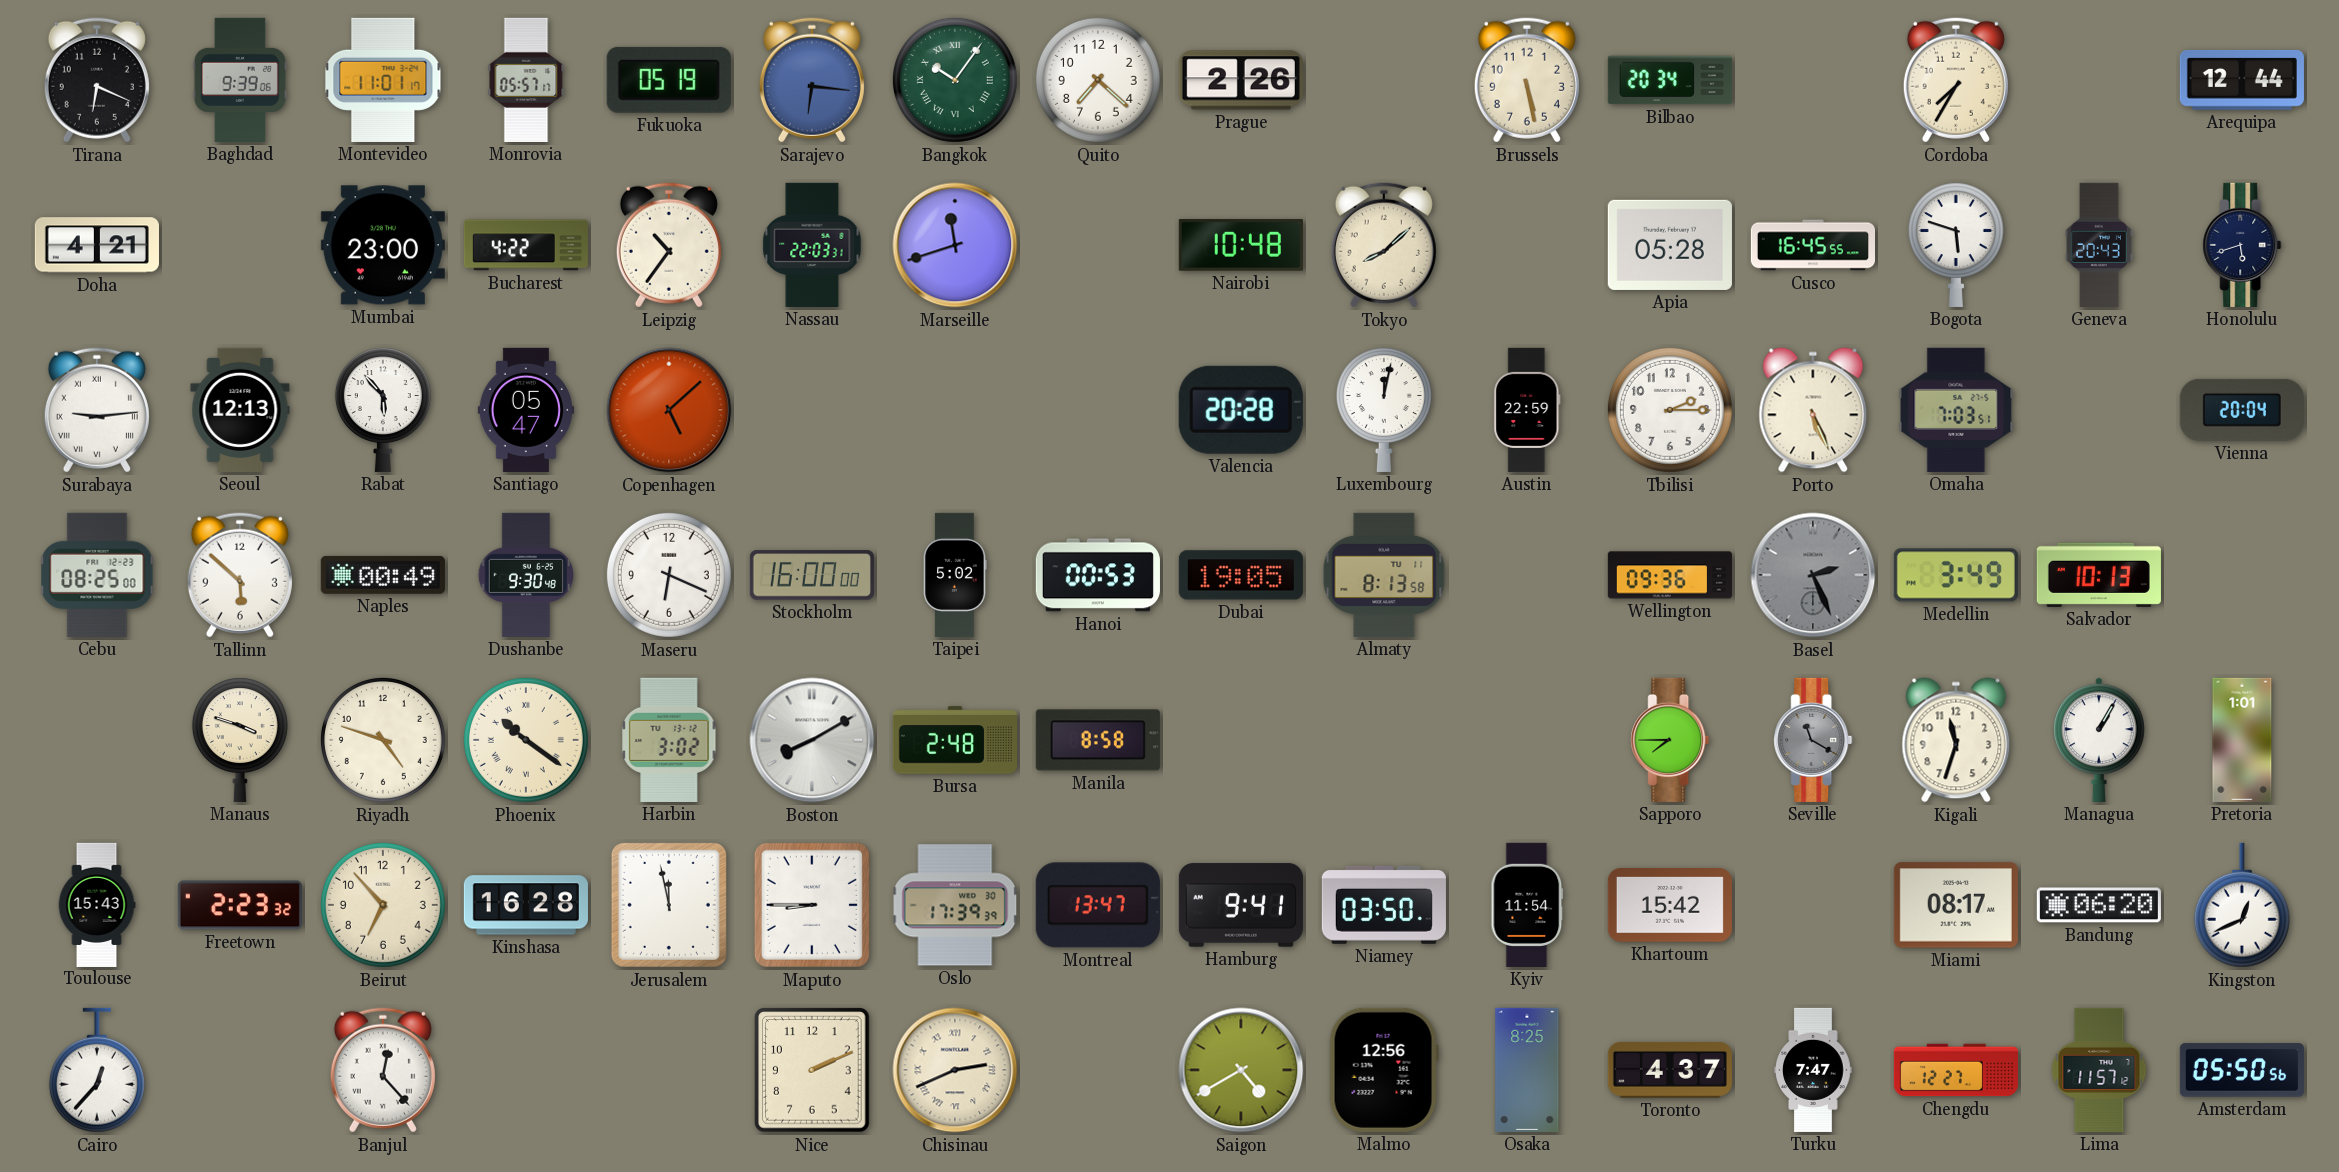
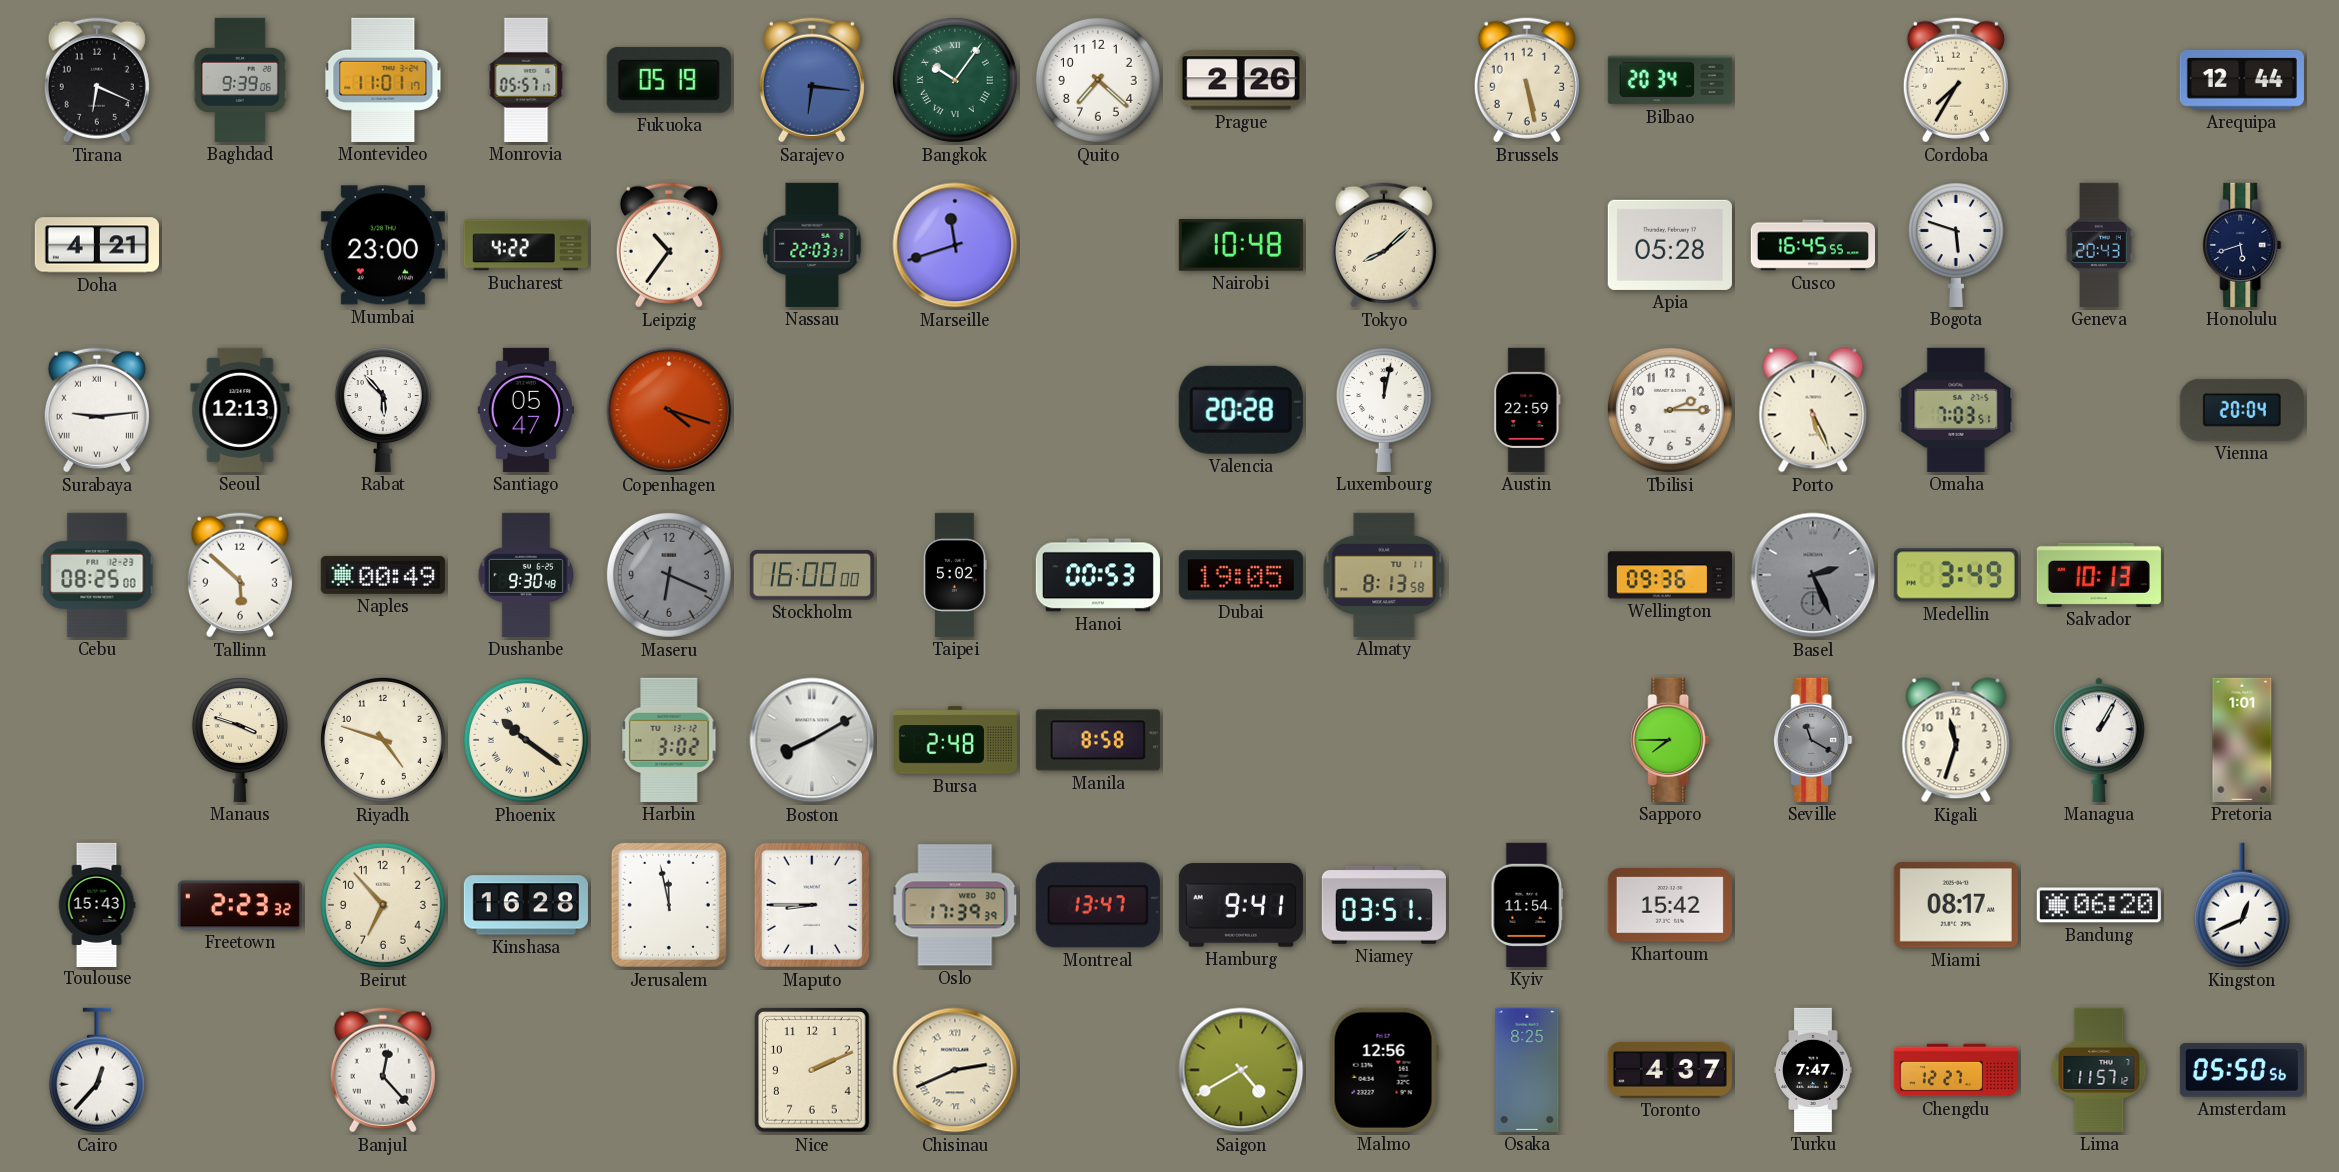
Copenhagen: 5:08 -> 4:18
Maseru dial: white -> grey
Niamey: 03:50 -> 03:51
